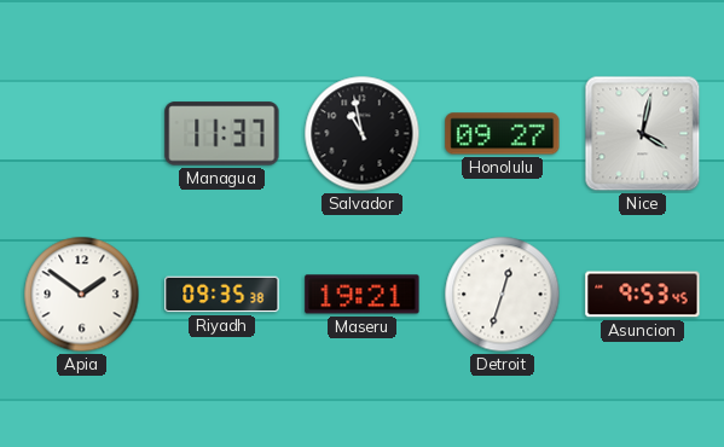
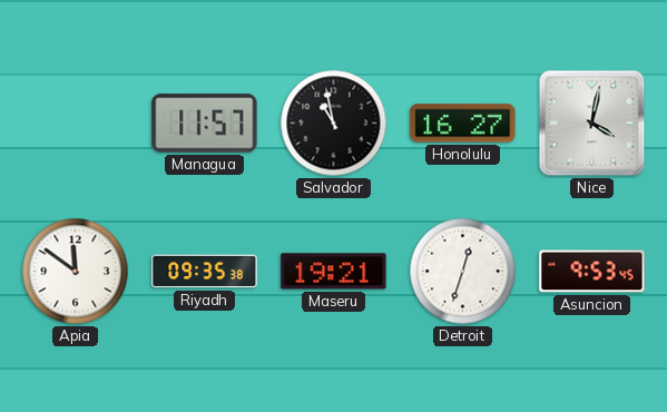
Managua: 11:37 -> 11:57
Honolulu: 09:27 -> 16:27
Apia: 1:51 -> 11:51
